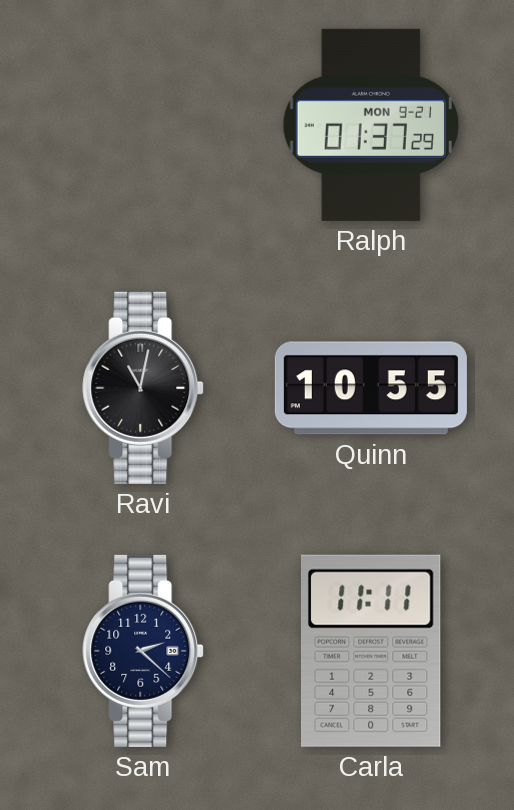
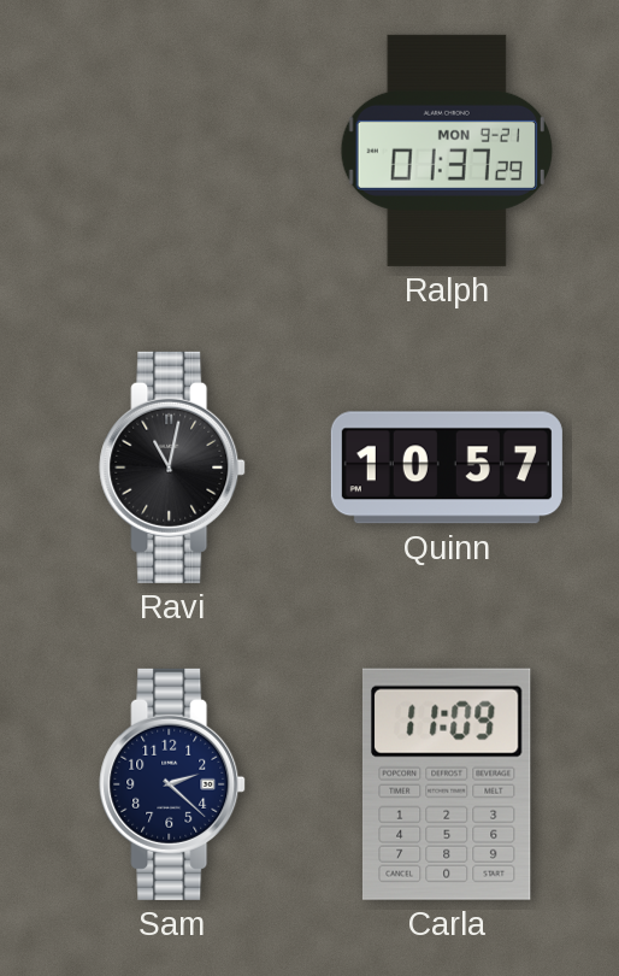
Quinn: 10:55 -> 10:57
Carla: 11:11 -> 11:09
